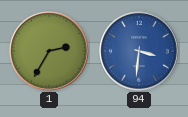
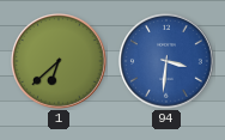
1: 2:35 -> 6:38
